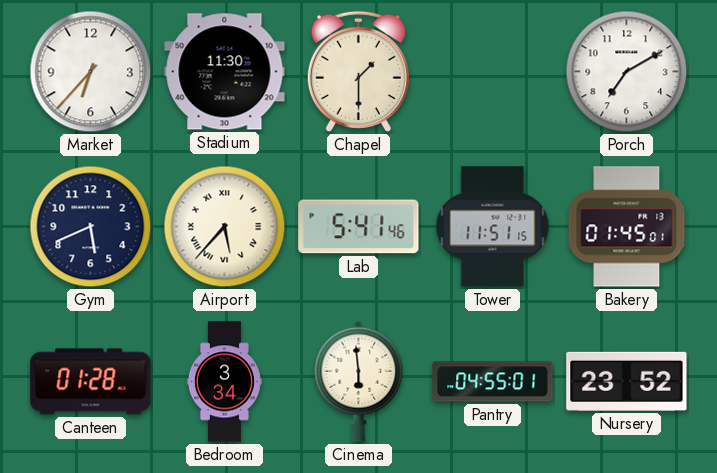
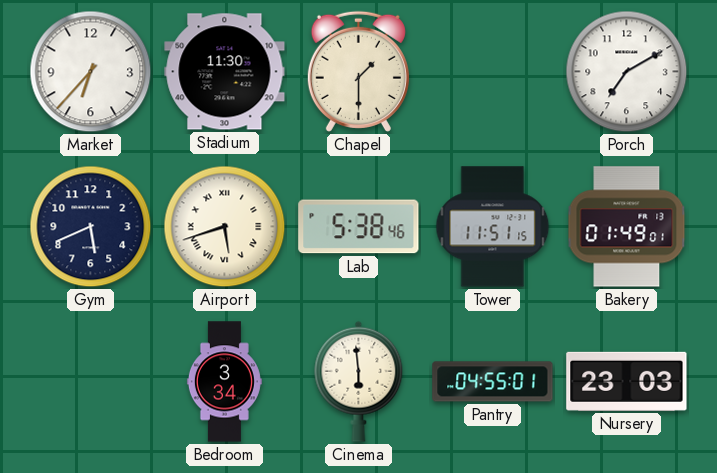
Airport: 5:37 -> 5:42
Lab: 5:41 -> 5:38
Bakery: 01:45 -> 01:49
Canteen: 01:28 -> none
Nursery: 23:52 -> 23:03
